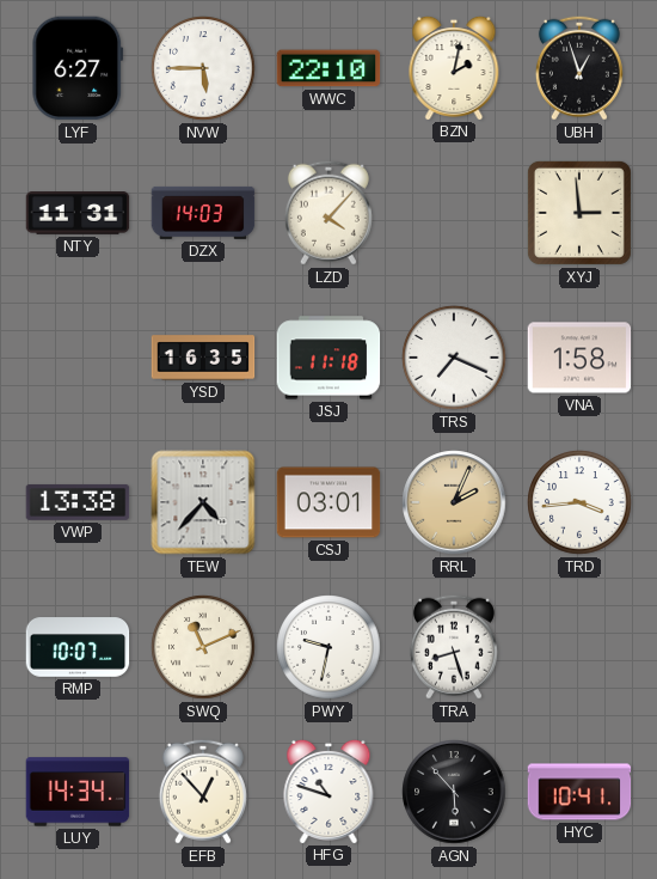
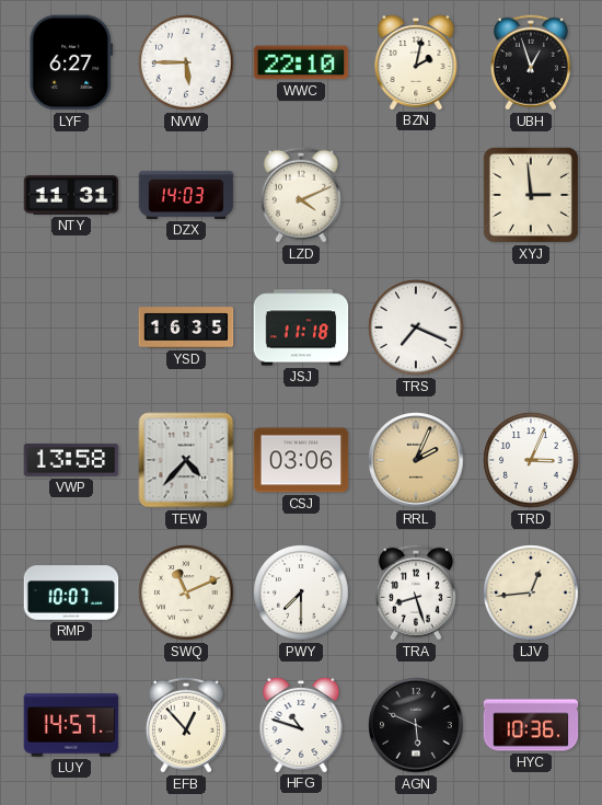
LZD: 4:07 -> 4:11
VNA: 1:58 -> none
VWP: 13:38 -> 13:58
CSJ: 03:01 -> 03:06
TRD: 3:44 -> 3:04
PWY: 9:32 -> 7:30
LJV: none -> 12:44
LUY: 14:34 -> 14:57
AGN: 5:53 -> 5:49
HYC: 10:41 -> 10:36
